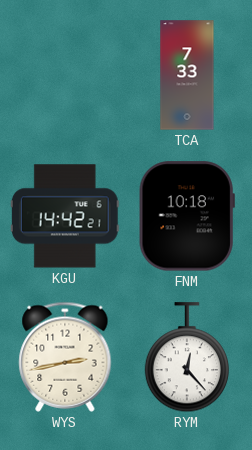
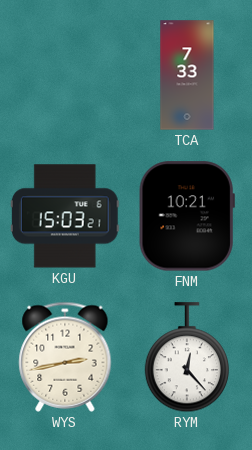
KGU: 14:42 -> 15:03
FNM: 10:18 -> 10:21
